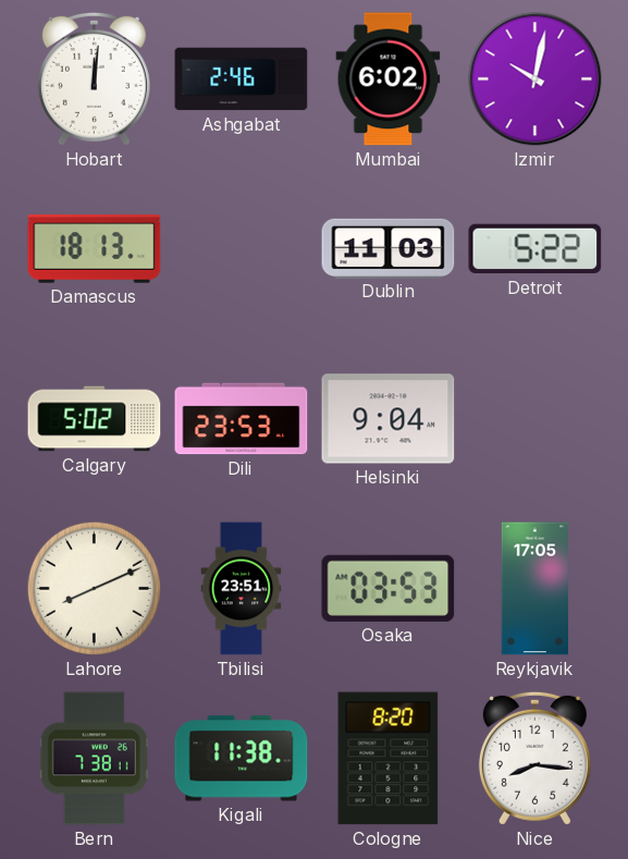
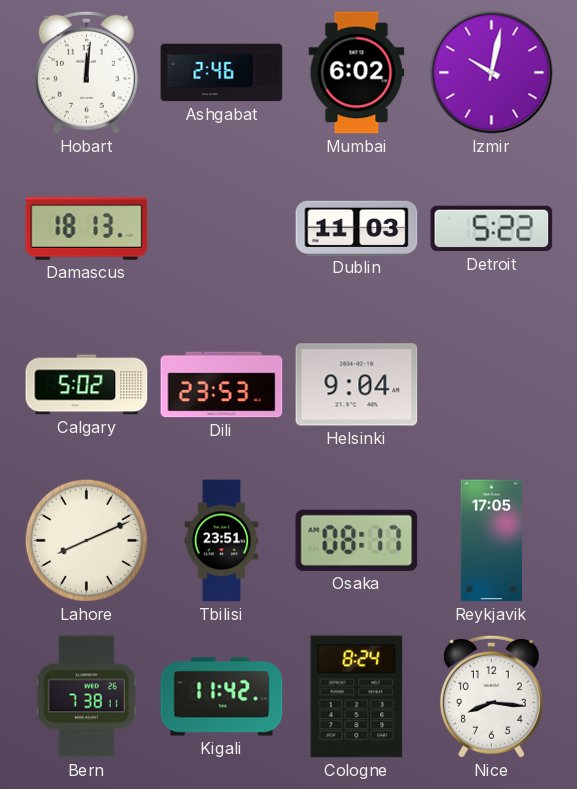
Osaka: 03:53 -> 08:17
Kigali: 11:38 -> 11:42
Cologne: 8:20 -> 8:24
